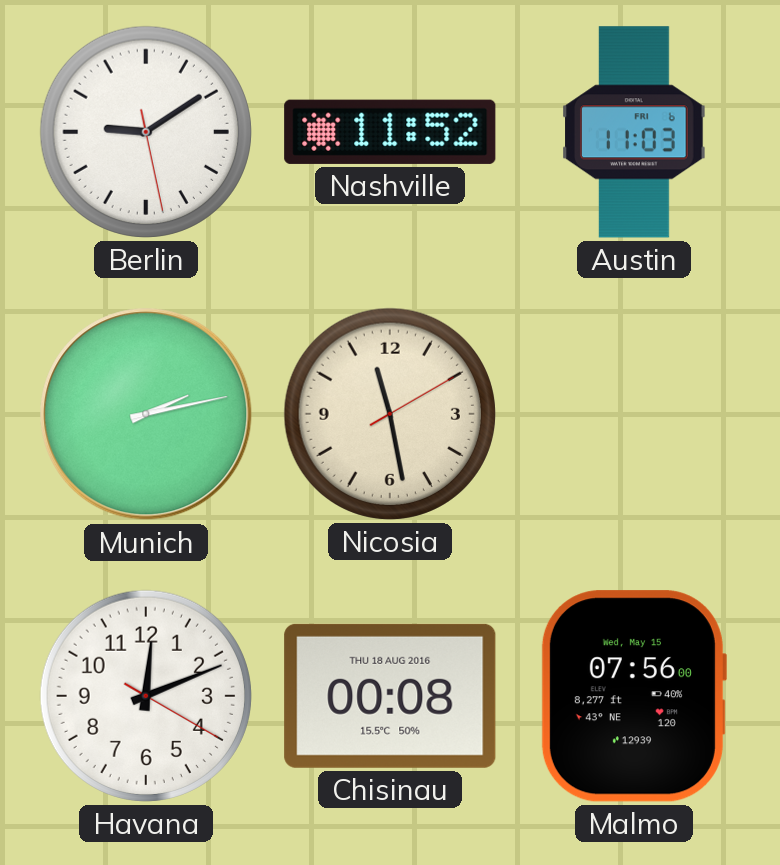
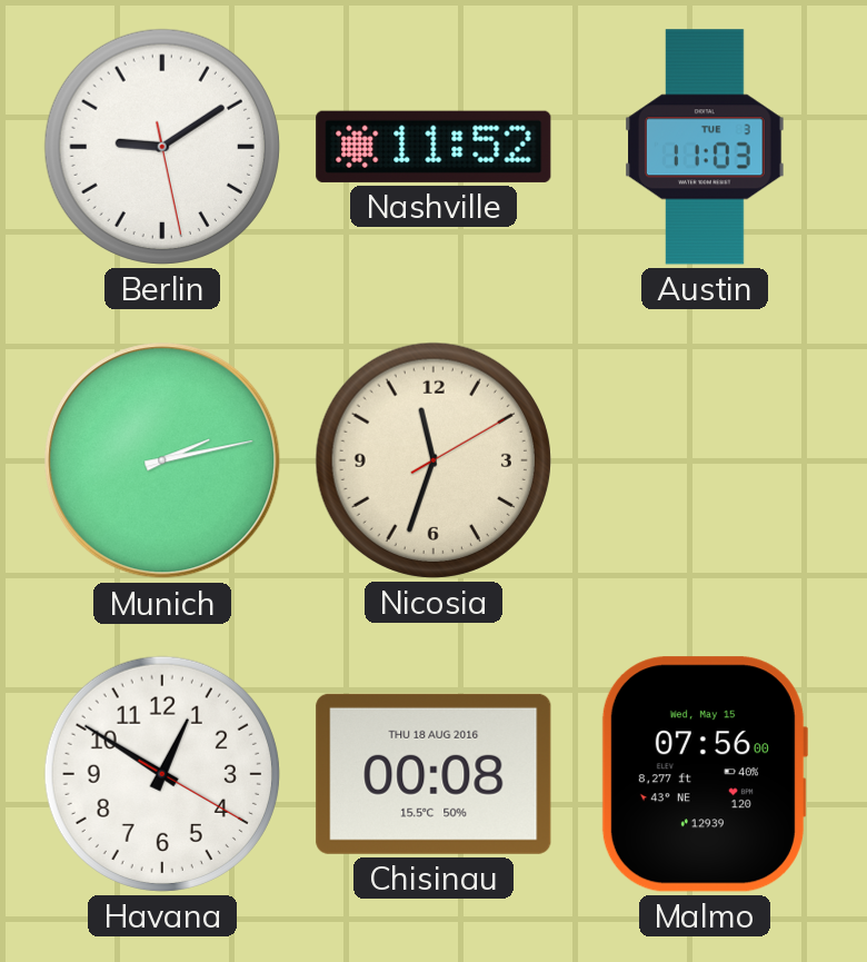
Austin date: FRI 6 -> TUE 3
Nicosia: 11:28 -> 11:33
Havana: 12:11 -> 12:50
